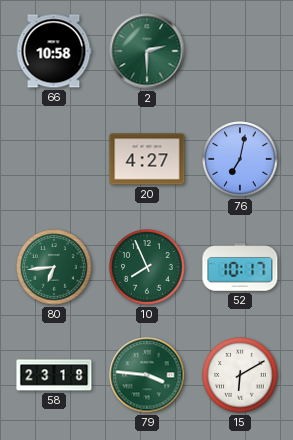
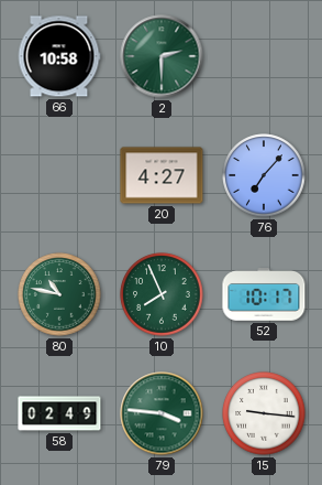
76: 7:02 -> 7:07
80: 6:44 -> 10:47
58: 23:18 -> 02:49
15: 6:10 -> 9:16
